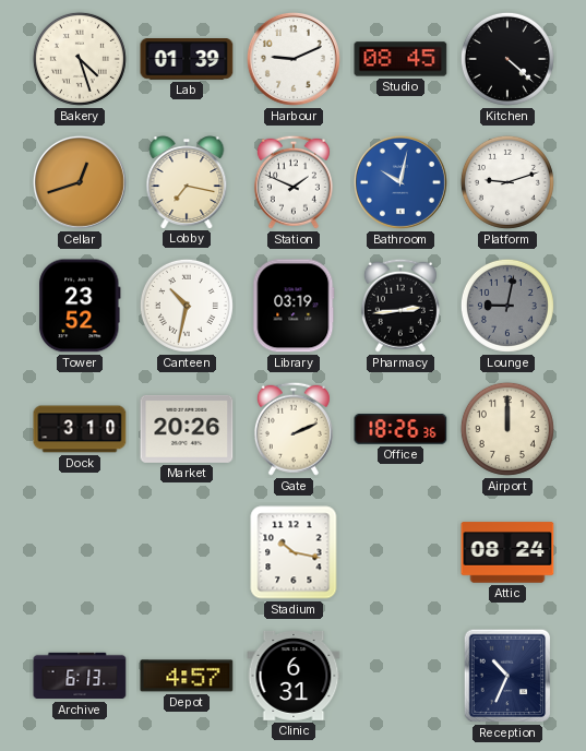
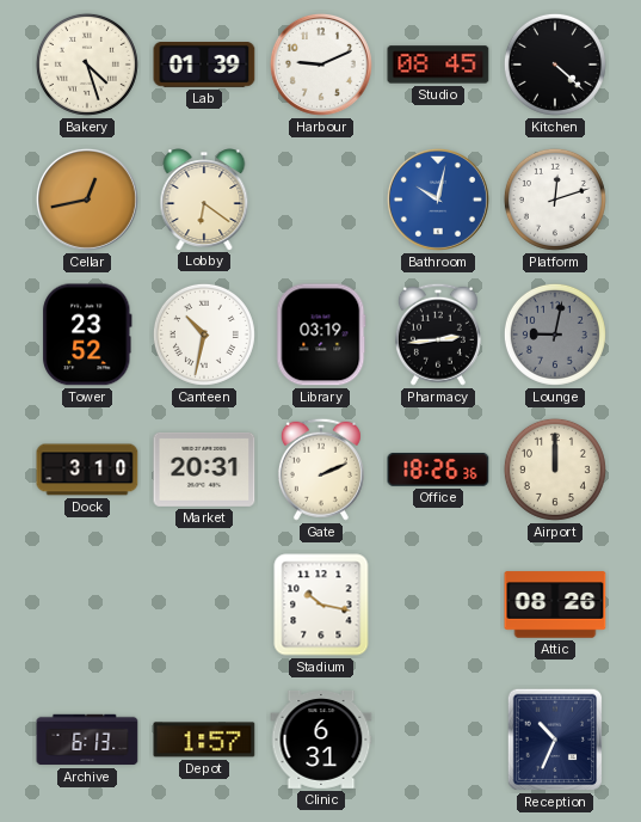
Cellar: 12:42 -> 12:43
Lobby: 7:17 -> 6:21
Station: 1:49 -> none
Platform: 9:12 -> 12:12
Market: 20:26 -> 20:31
Attic: 08:24 -> 08:26
Depot: 4:57 -> 1:57
